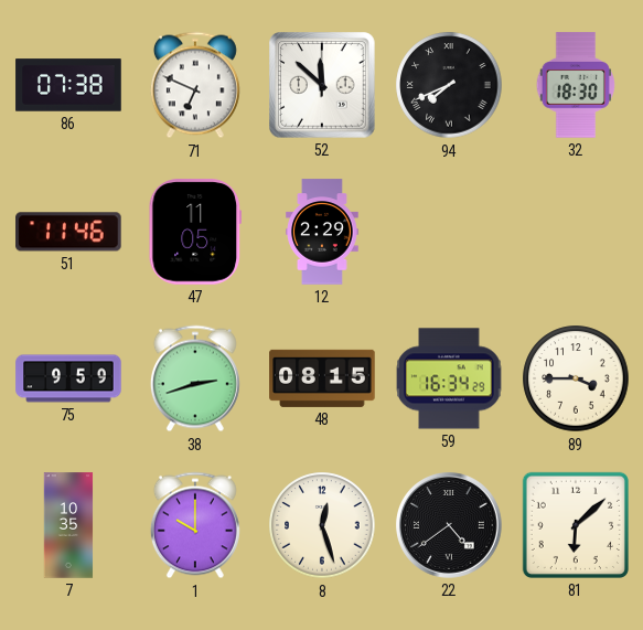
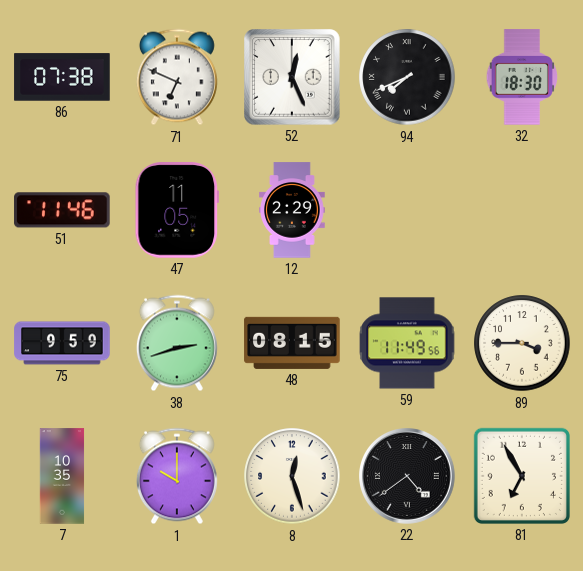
52: 11:52 -> 12:26
59: 16:34 -> 11:49
81: 6:08 -> 6:55
